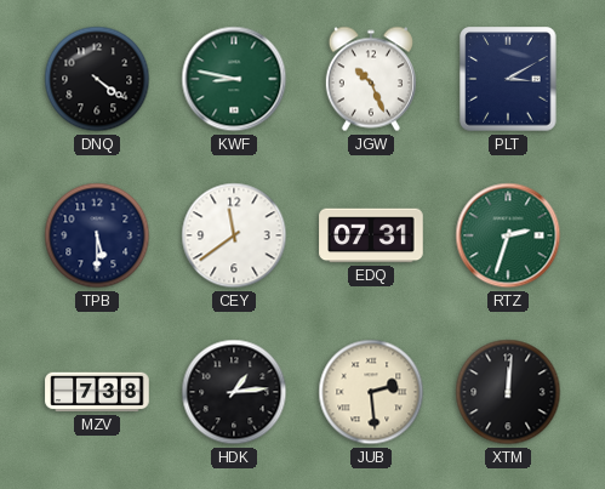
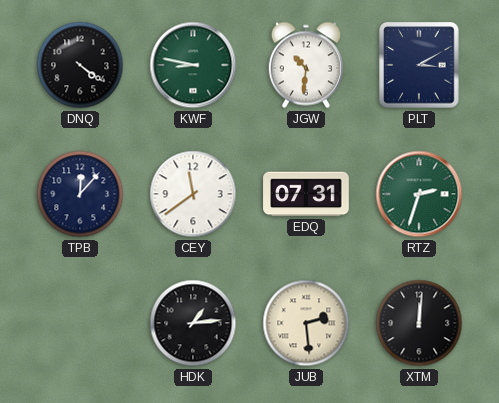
JGW: 10:26 -> 10:31
TPB: 5:30 -> 12:07
MZV: 7:38 -> none
